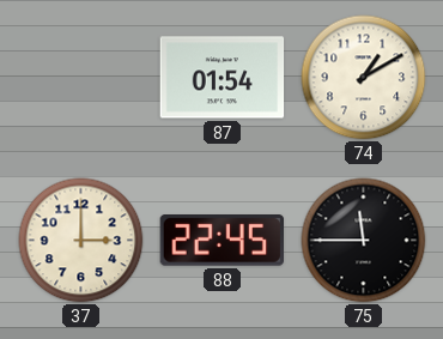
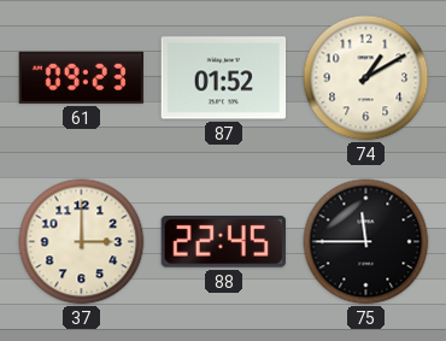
61: none -> 09:23
87: 01:54 -> 01:52
